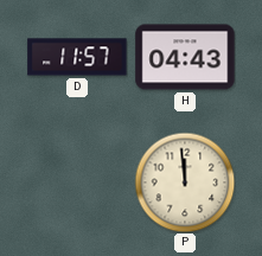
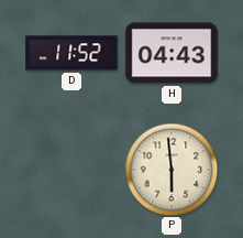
D: 11:57 -> 11:52
P: 11:59 -> 5:59
